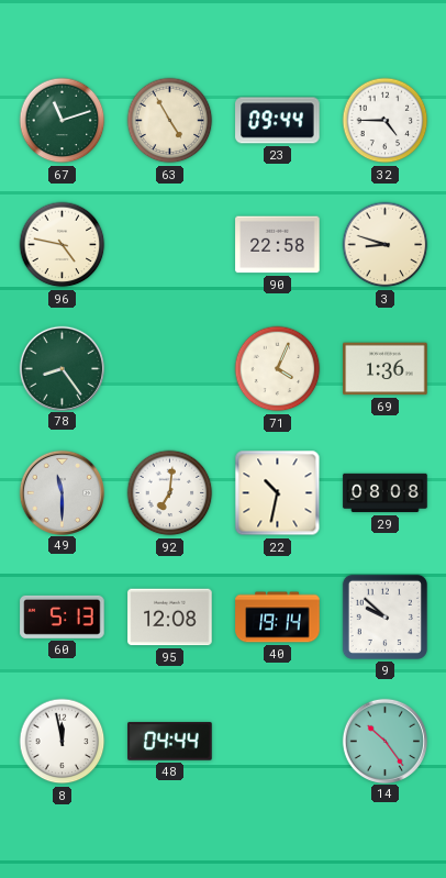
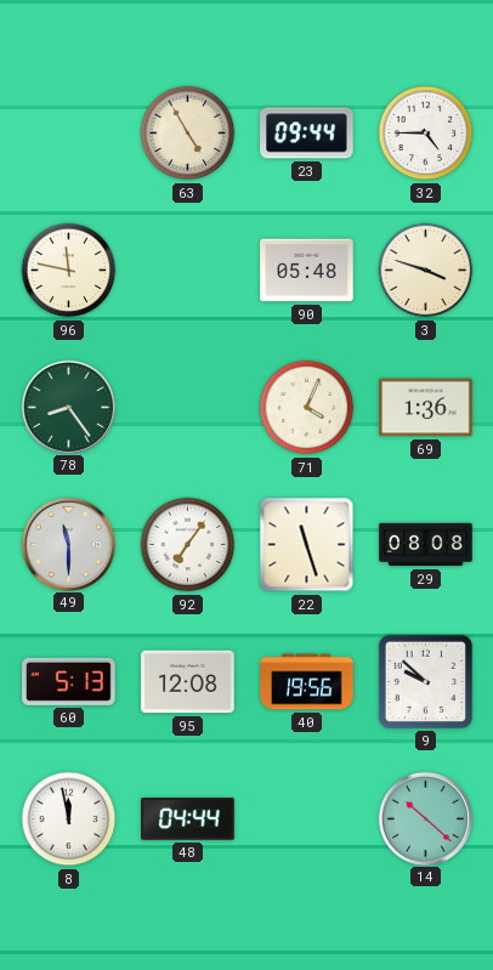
67: 11:12 -> none
96: 4:47 -> 11:47
90: 22:58 -> 05:48
3: 8:48 -> 3:48
92: 7:01 -> 7:06
22: 10:32 -> 11:27
40: 19:14 -> 19:56
14: 10:24 -> 10:22
